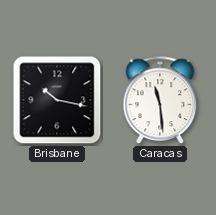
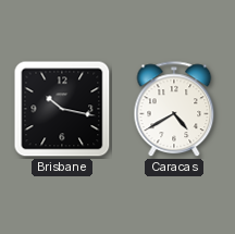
Caracas: 11:29 -> 4:40
